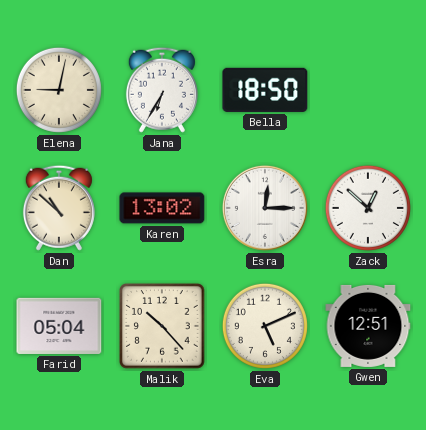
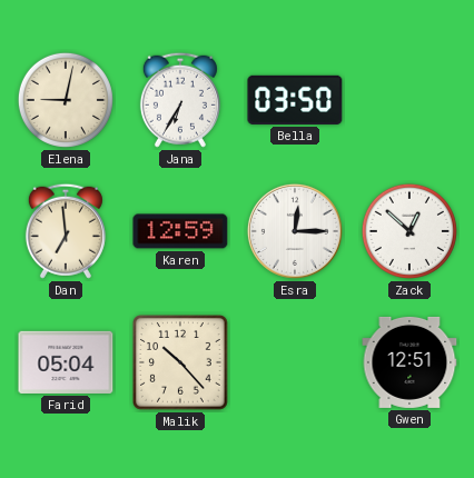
Bella: 18:50 -> 03:50
Dan: 10:52 -> 6:59
Karen: 13:02 -> 12:59
Eva: 5:11 -> none
